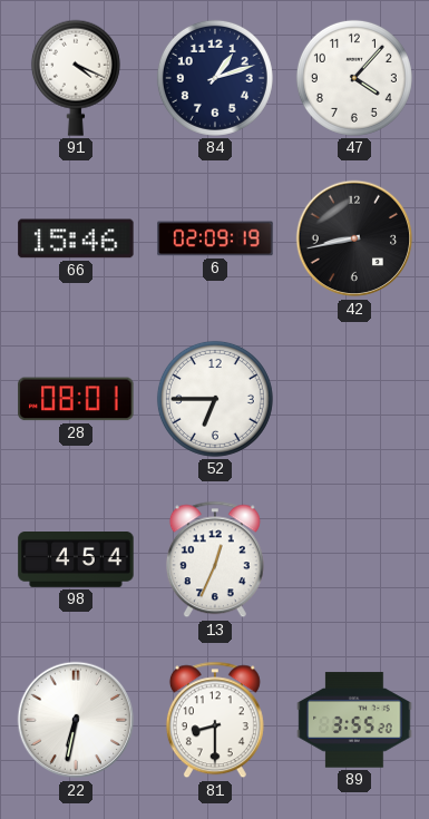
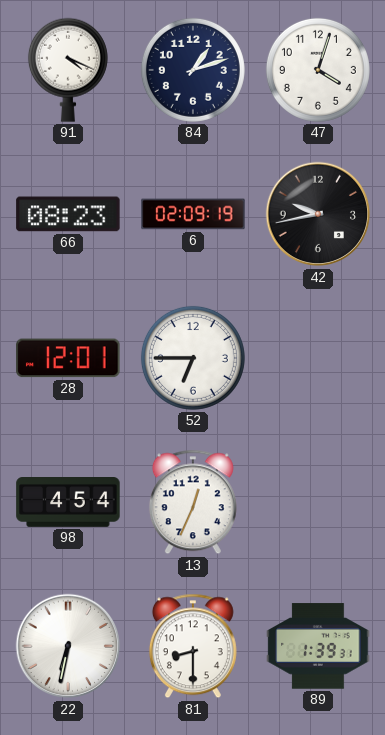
47: 4:07 -> 4:03
66: 15:46 -> 08:23
42: 8:43 -> 9:43
28: 08:01 -> 12:01
89: 3:55 -> 1:39
